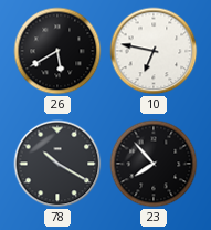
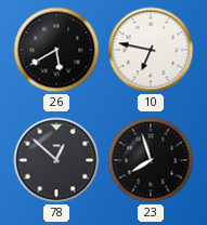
78: 10:20 -> 12:52
23: 7:53 -> 7:57
